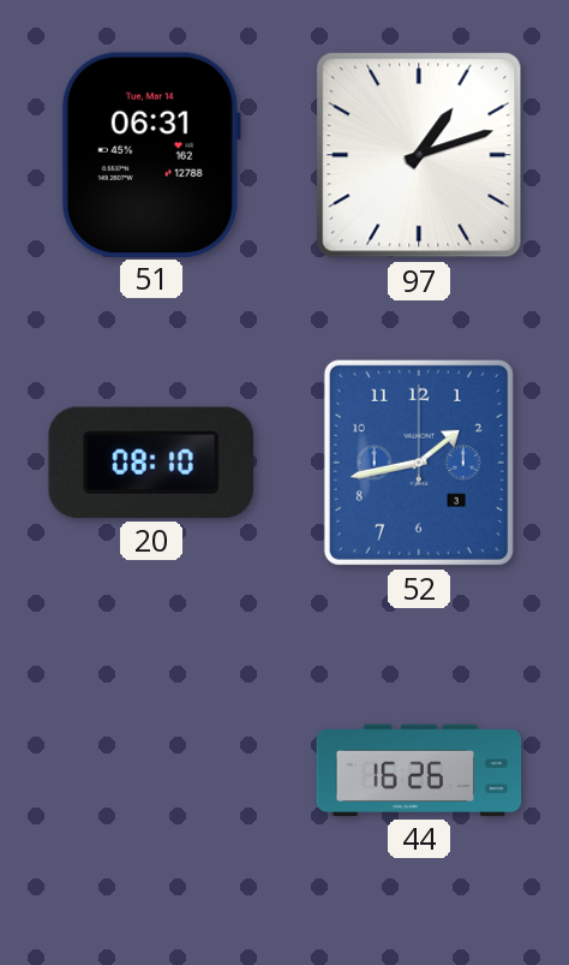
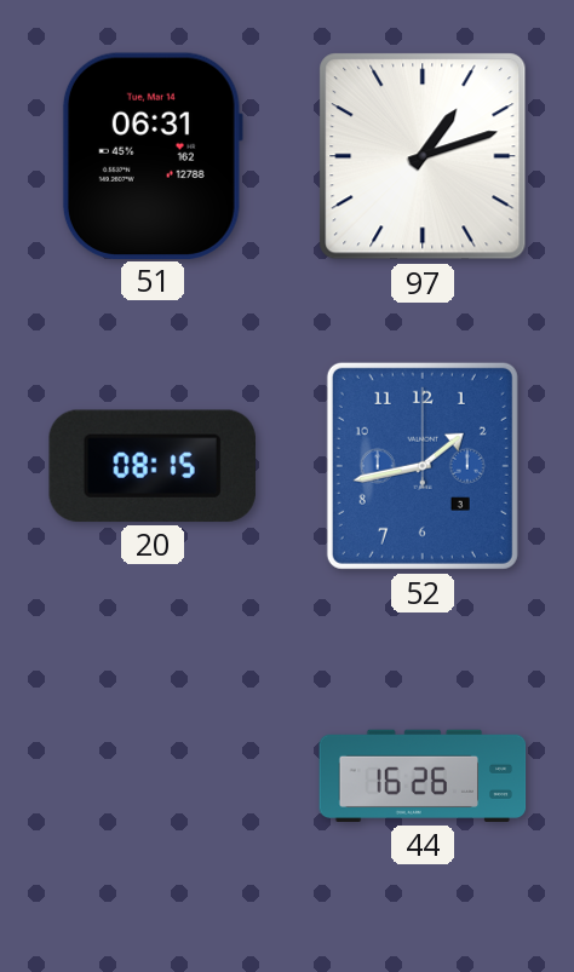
20: 08:10 -> 08:15
